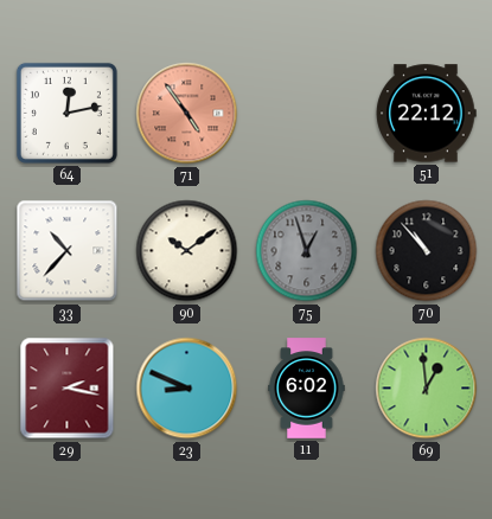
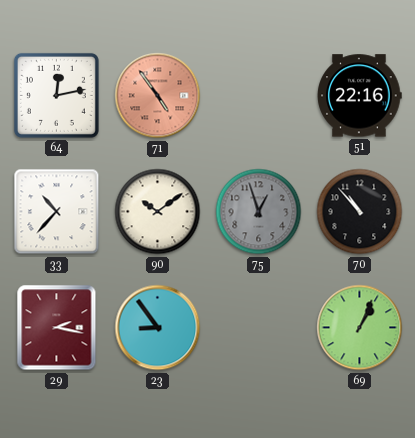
51: 22:12 -> 22:16
23: 8:49 -> 8:54
11: 6:02 -> none
69: 12:59 -> 1:04
